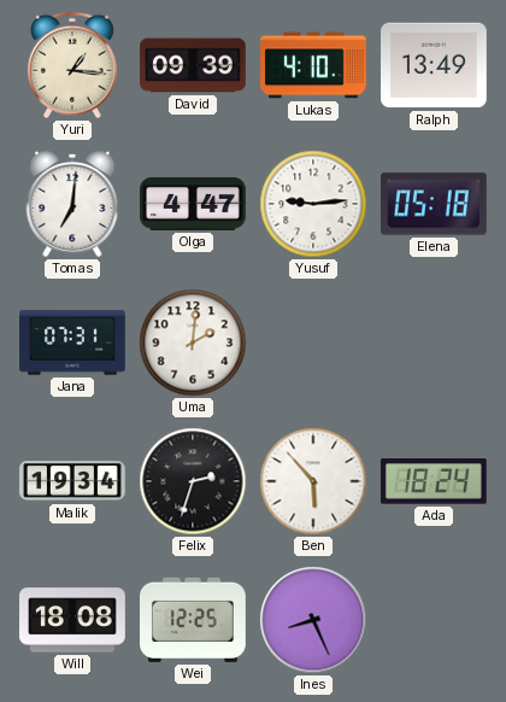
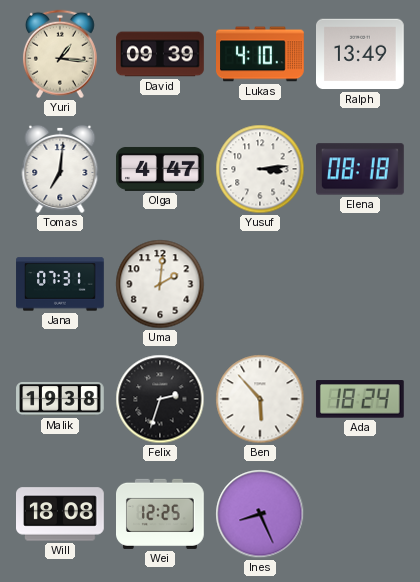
Yusuf: 9:14 -> 3:14
Elena: 05:18 -> 08:18
Malik: 19:34 -> 19:38
